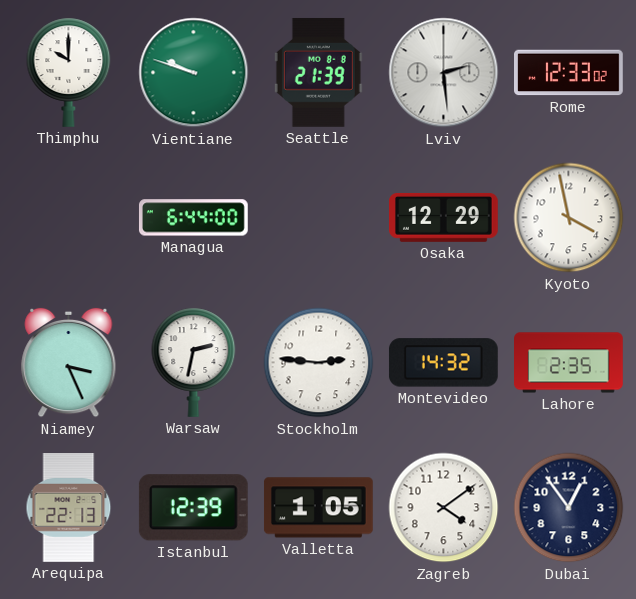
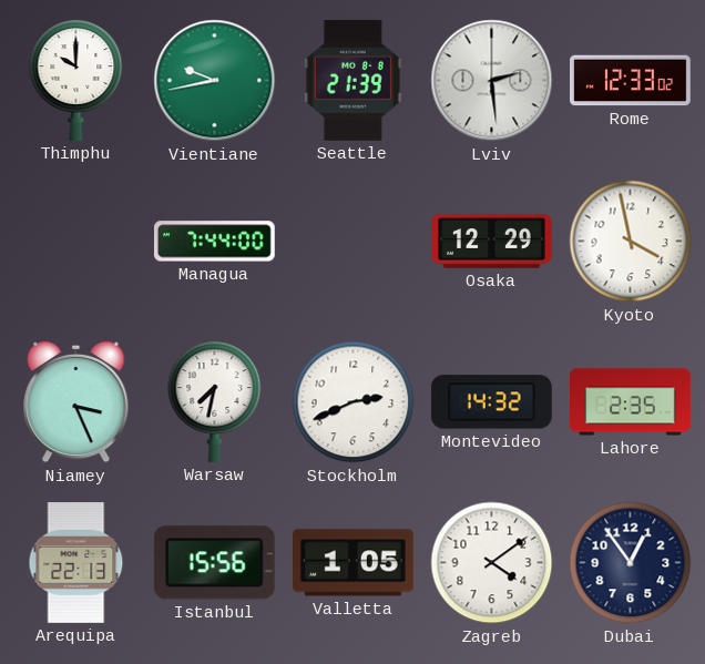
Vientiane: 9:48 -> 9:43
Managua: 6:44 -> 7:44
Warsaw: 2:32 -> 7:32
Stockholm: 2:46 -> 2:41
Istanbul: 12:39 -> 15:56
